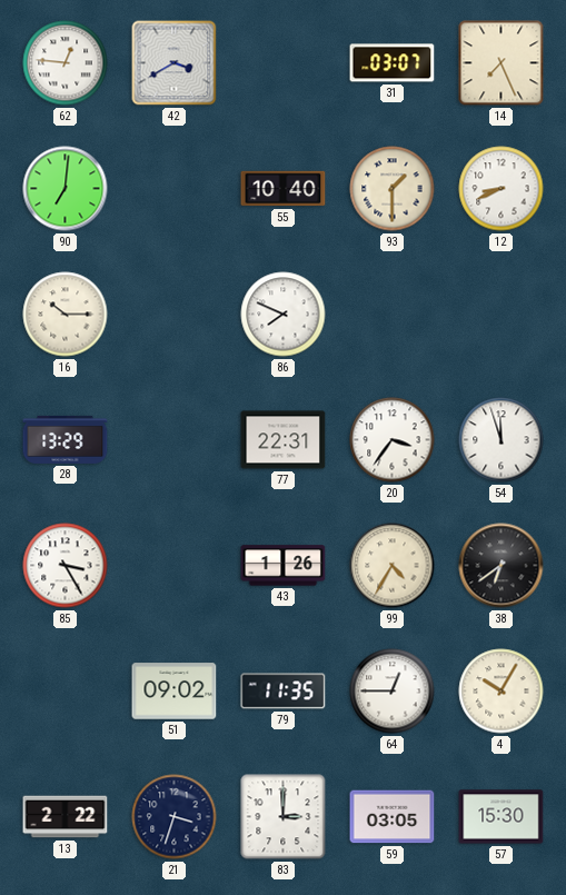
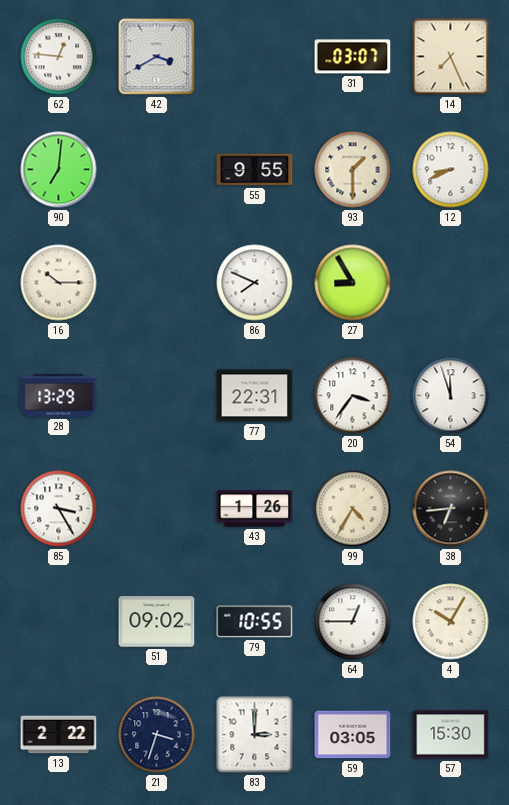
55: 10:40 -> 9:55
27: none -> 8:55
38: 6:39 -> 6:44
79: 11:35 -> 10:55
